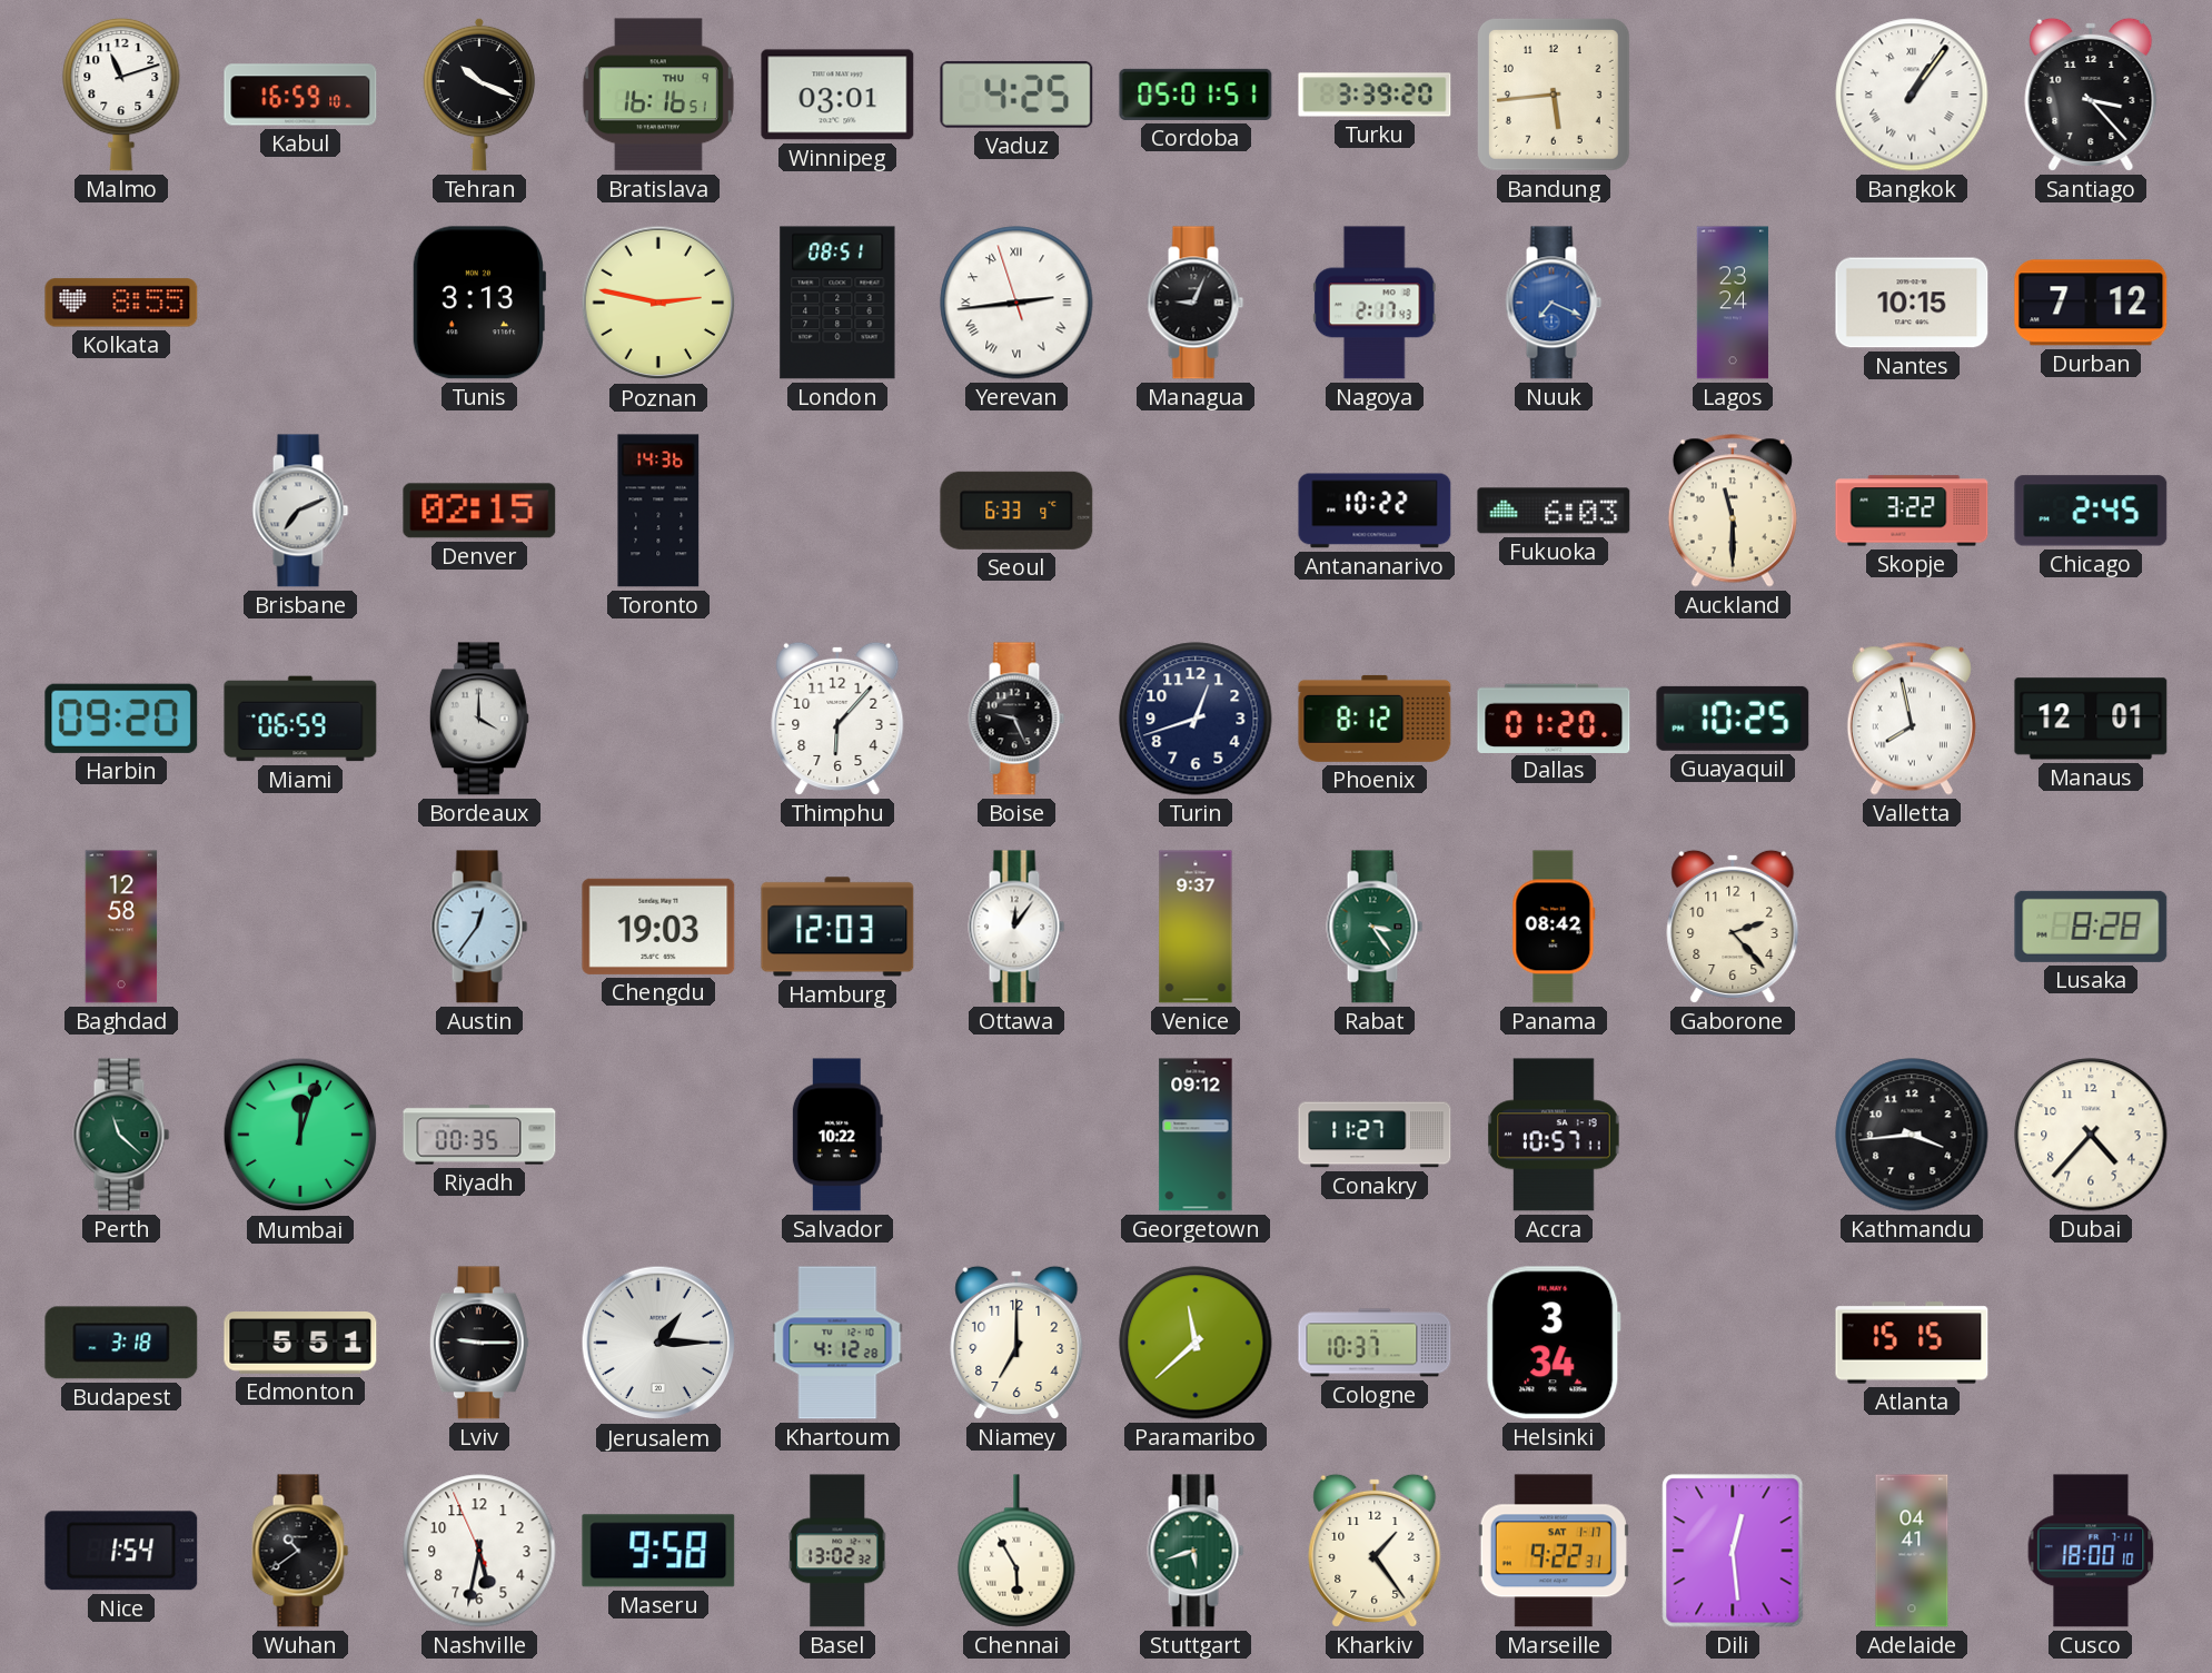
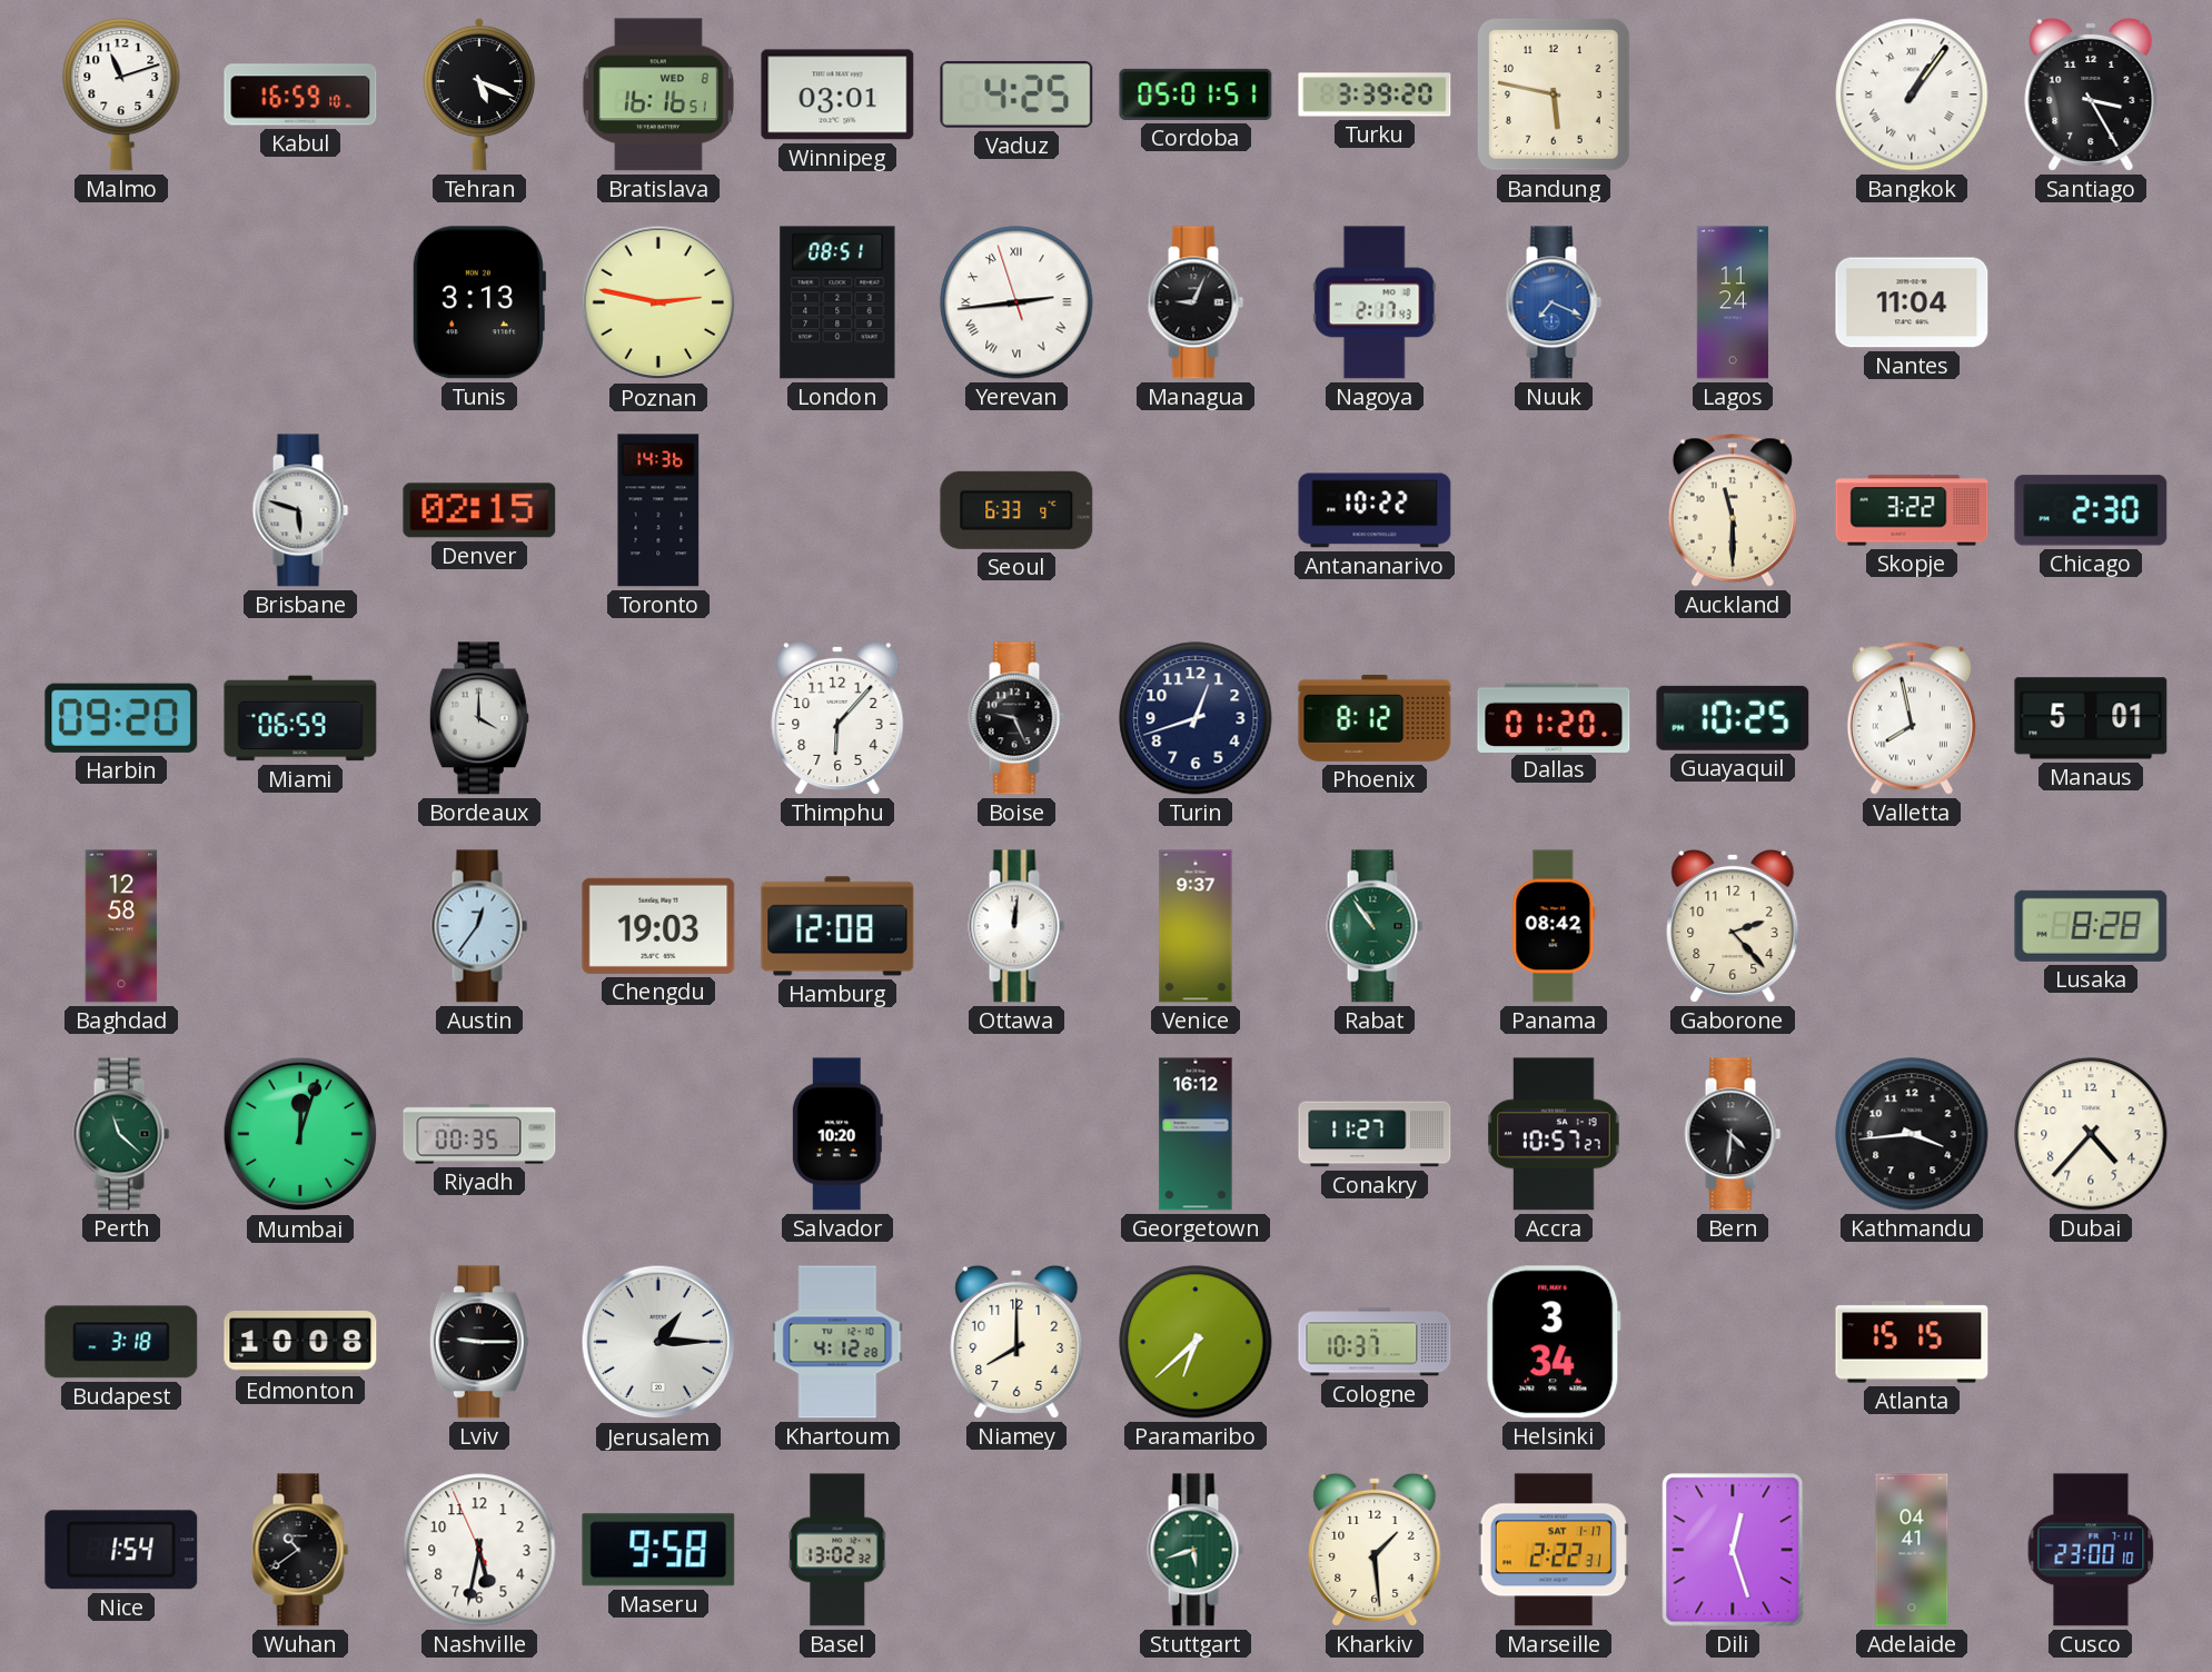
Tehran: 10:19 -> 5:19
Bratislava date: THU 9 -> WED 8
Bandung: 5:44 -> 5:47
Santiago: 3:23 -> 3:25
Kolkata: 8:55 -> none
Lagos: 23:24 -> 11:24
Nantes: 10:15 -> 11:04
Durban: 7:12 -> none
Brisbane: 7:11 -> 5:48
Fukuoka: 6:03 -> none
Chicago: 2:45 -> 2:30
Manaus: 12:01 -> 5:01
Hamburg: 12:03 -> 12:08
Ottawa: 12:06 -> 12:01
Rabat: 3:24 -> 10:54
Salvador: 10:22 -> 10:20
Georgetown: 09:12 -> 16:12
Accra: 10:57:11 -> 10:57:27
Bern: none -> 4:31
Edmonton: 5:51 -> 10:08
Niamey: 7:00 -> 8:00
Paramaribo: 11:38 -> 6:38
Chennai: 5:55 -> none
Kharkiv: 1:24 -> 1:29
Marseille: 9:22 -> 2:22
Dili: 12:29 -> 12:27
Cusco: 18:00 -> 23:00
